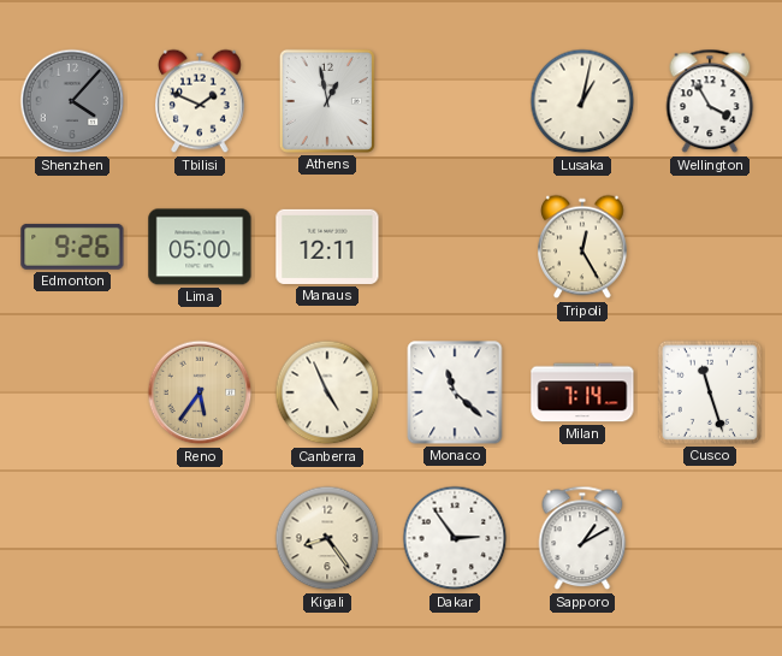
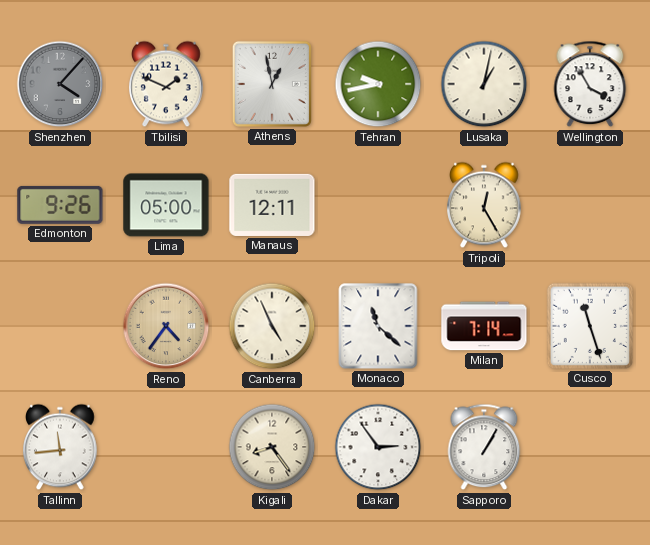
Tehran: none -> 9:43
Reno: 5:36 -> 4:36
Tallinn: none -> 11:44
Sapporo: 1:10 -> 1:05
